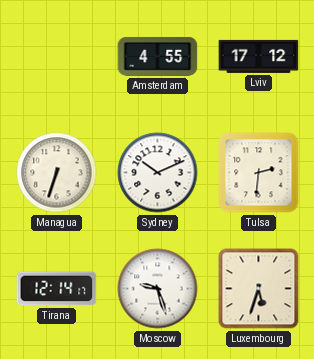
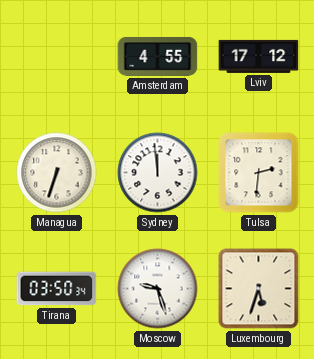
Sydney: 10:11 -> 11:59
Tirana: 12:14 -> 03:50
